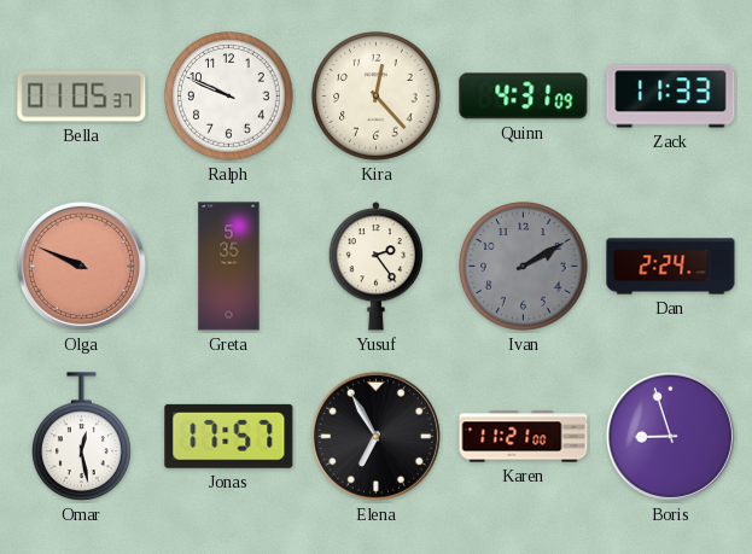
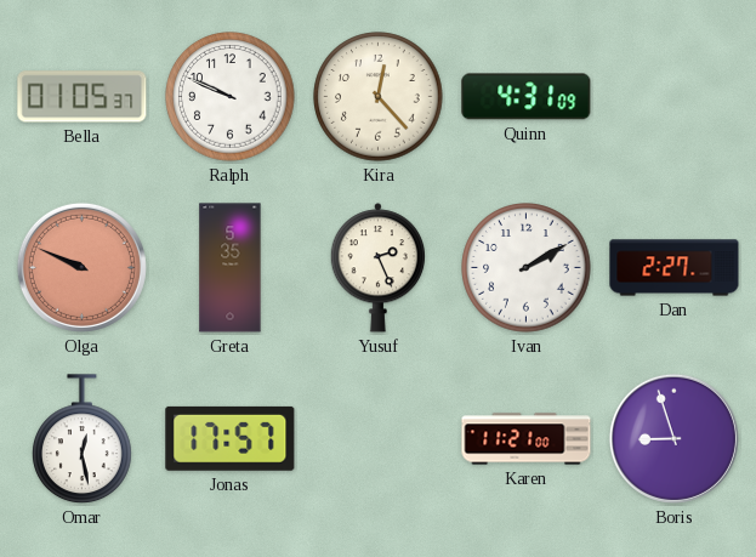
Zack: 11:33 -> none
Yusuf: 2:24 -> 2:26
Ivan dial: grey -> white
Dan: 2:24 -> 2:27
Elena: 6:55 -> none
